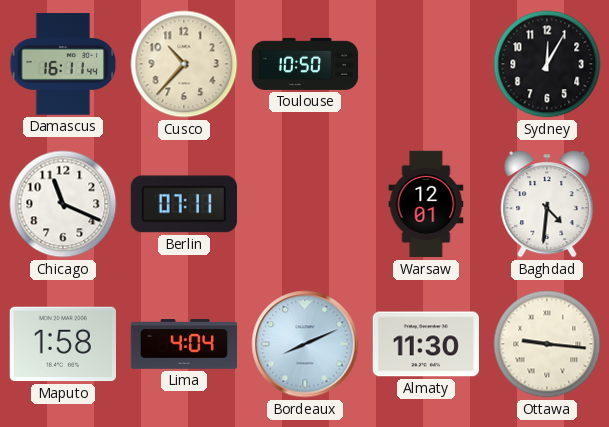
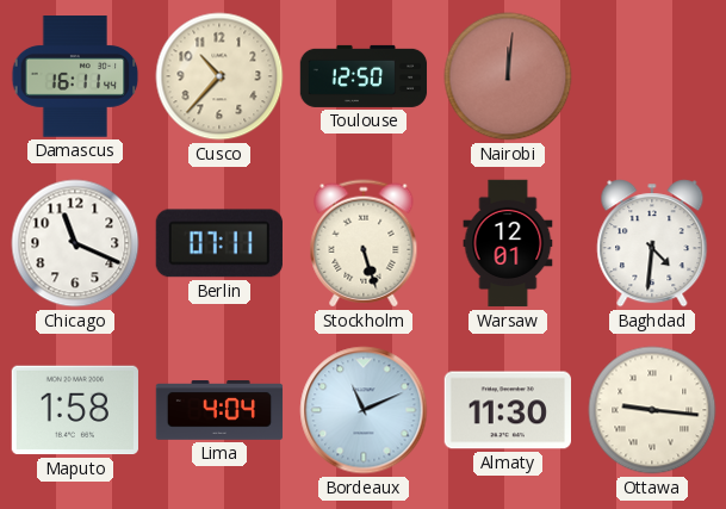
Toulouse: 10:50 -> 12:50
Nairobi: none -> 12:01
Sydney: 12:05 -> none
Stockholm: none -> 5:27
Bordeaux: 8:11 -> 11:11
